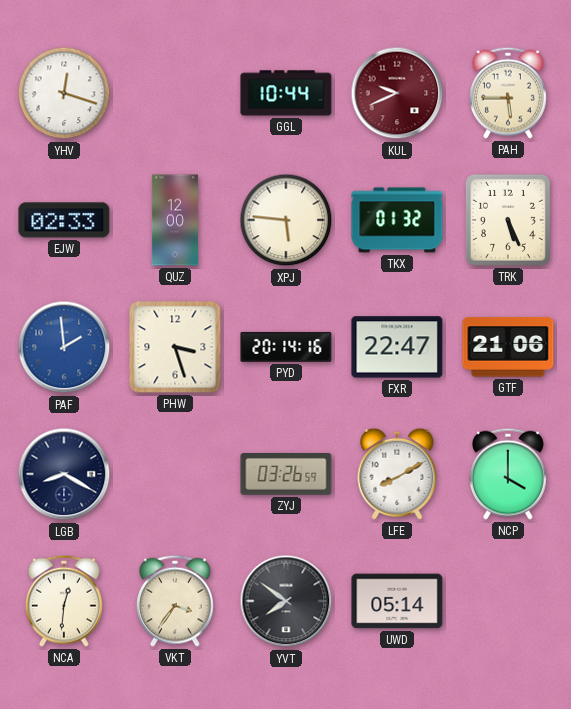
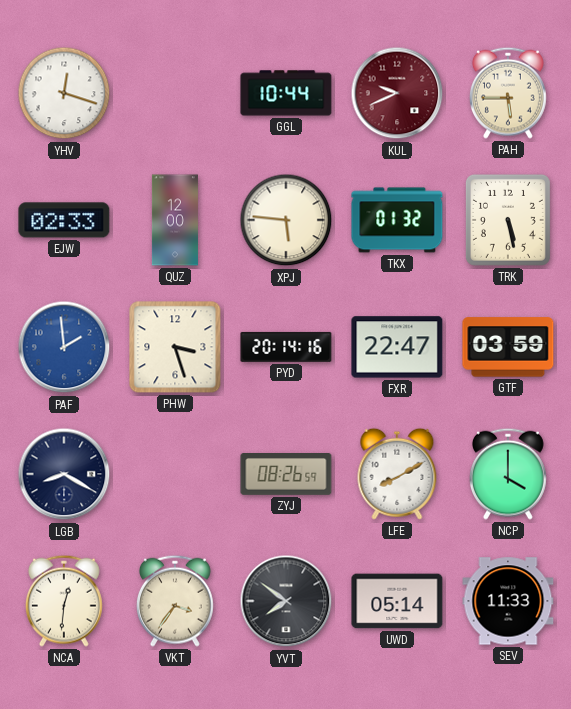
TRK: 5:26 -> 5:28
GTF: 21:06 -> 03:59
ZYJ: 03:26 -> 08:26
SEV: none -> 11:33
